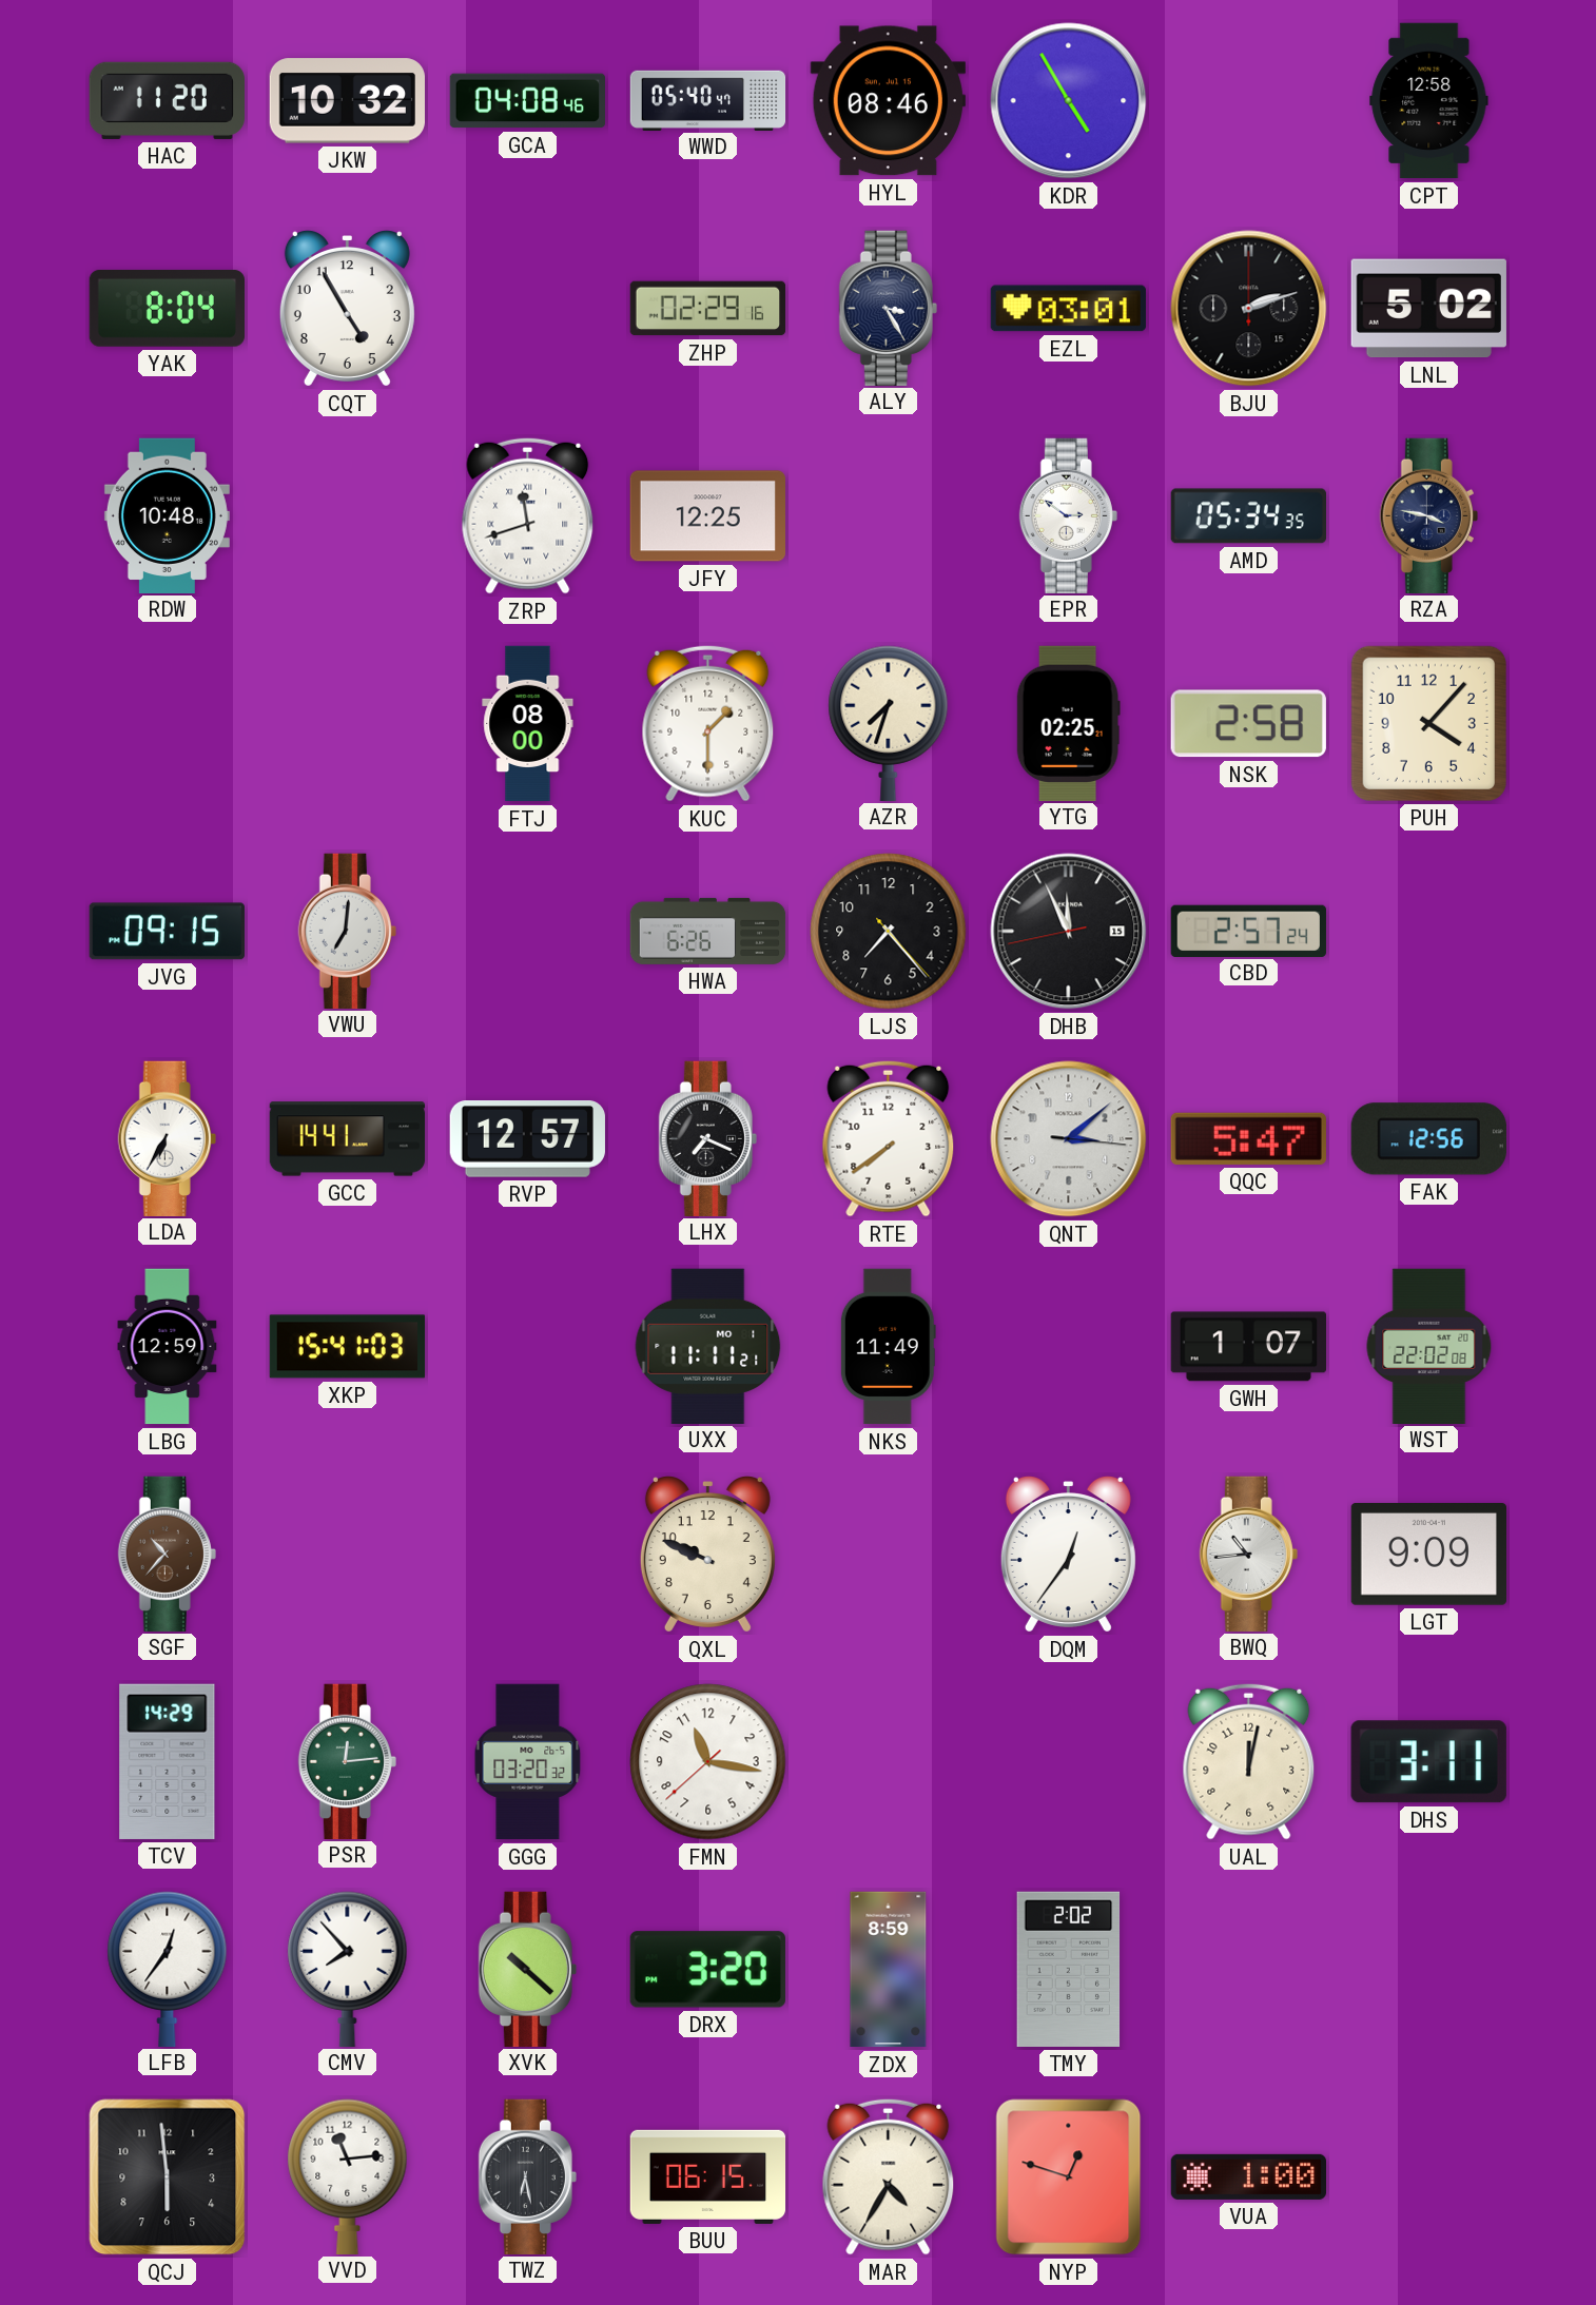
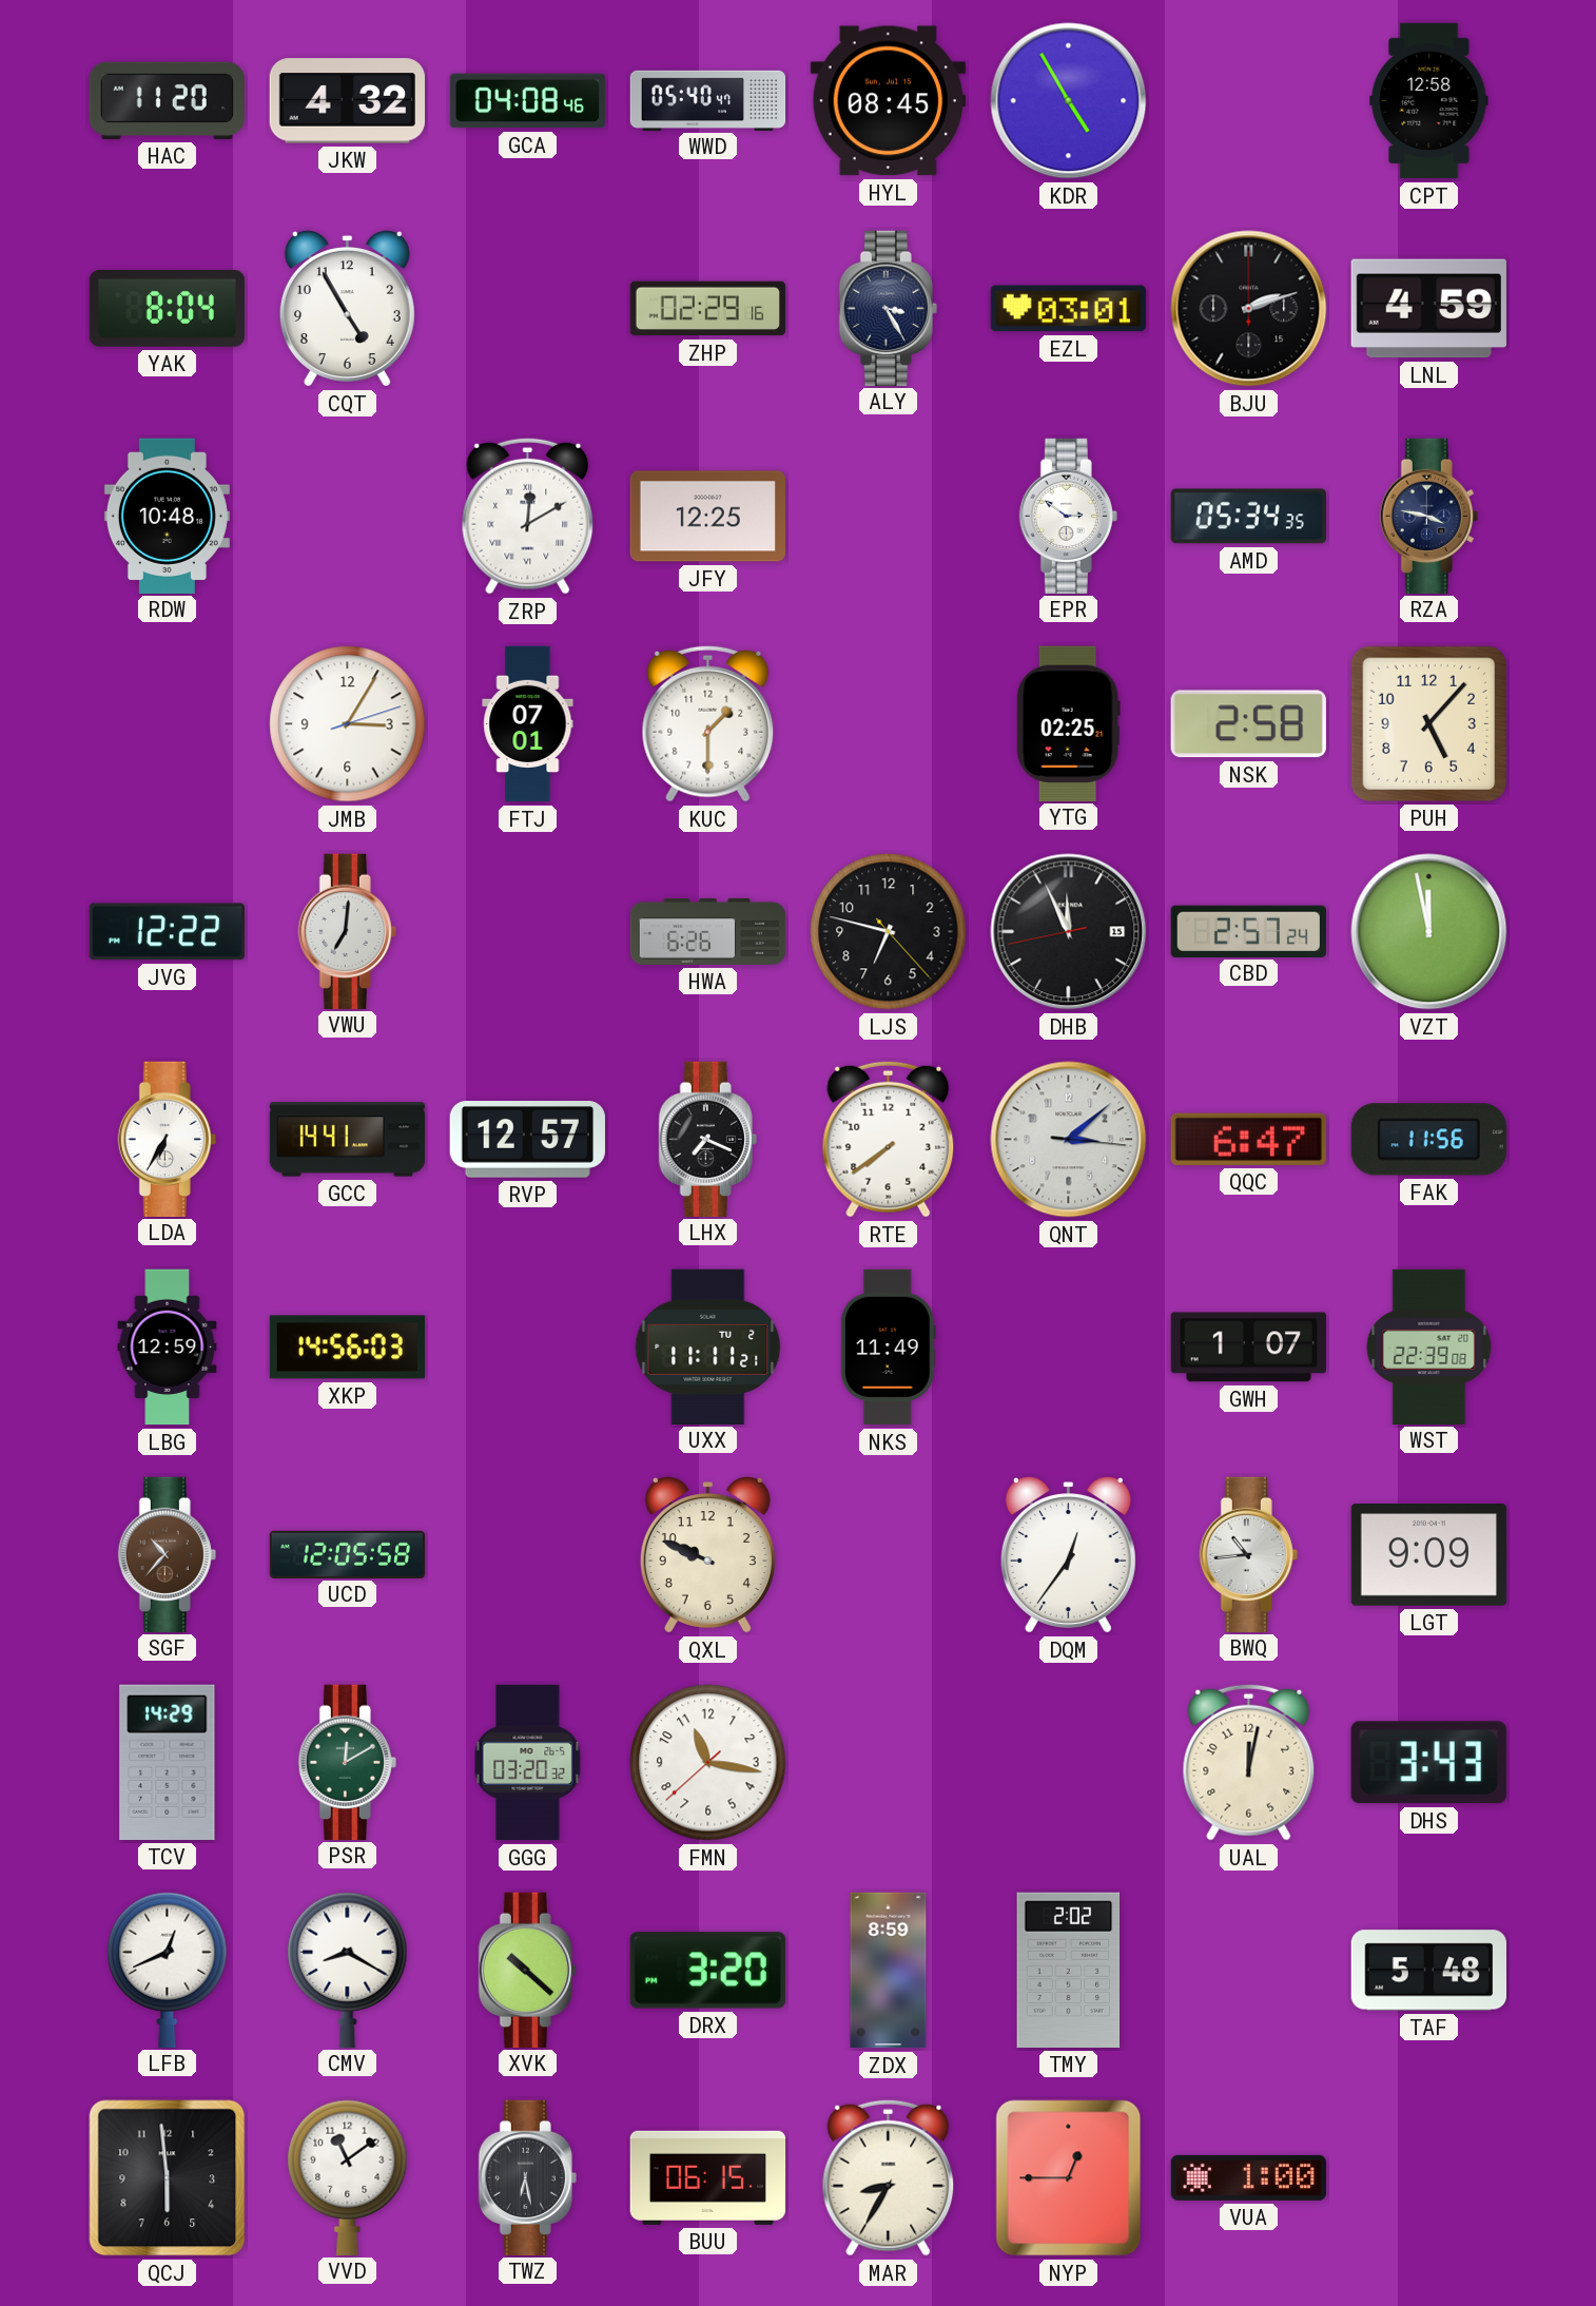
JKW: 10:32 -> 4:32
HYL: 08:46 -> 08:45
LNL: 5:02 -> 4:59
ZRP: 11:42 -> 12:10
JMB: none -> 3:05
FTJ: 08:00 -> 07:01
AZR: 7:33 -> none
PUH: 4:07 -> 5:07
JVG: 09:15 -> 12:22
LJS: 7:23 -> 6:47
VZT: none -> 11:58
QQC: 5:47 -> 6:47
FAK: 12:56 -> 11:56
XKP: 15:41 -> 14:56
UXX date: MO 1 -> TU 2
WST: 22:02 -> 22:39
UCD: none -> 12:05
PSR: 12:14 -> 12:10
DHS: 3:11 -> 3:43
LFB: 12:36 -> 12:41
CMV: 7:53 -> 8:20
TAF: none -> 5:48
VVD: 11:14 -> 11:09
MAR: 4:35 -> 8:35
NYP: 12:48 -> 12:45
